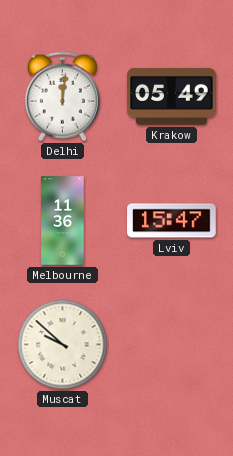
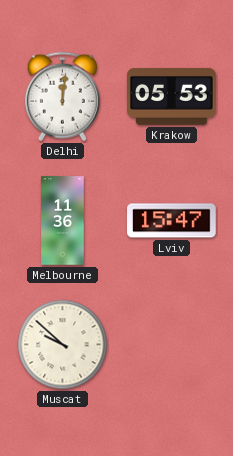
Krakow: 05:49 -> 05:53
